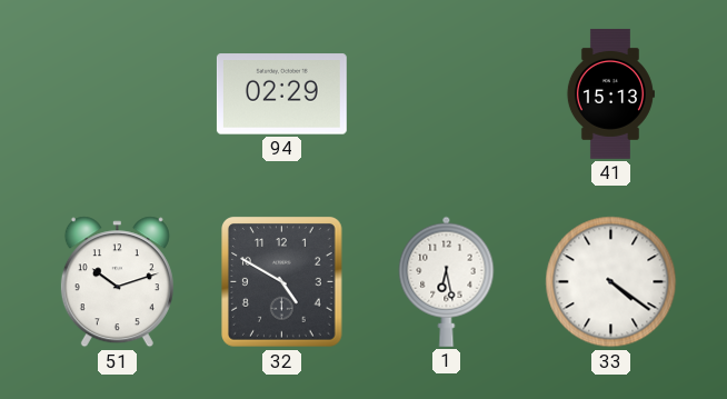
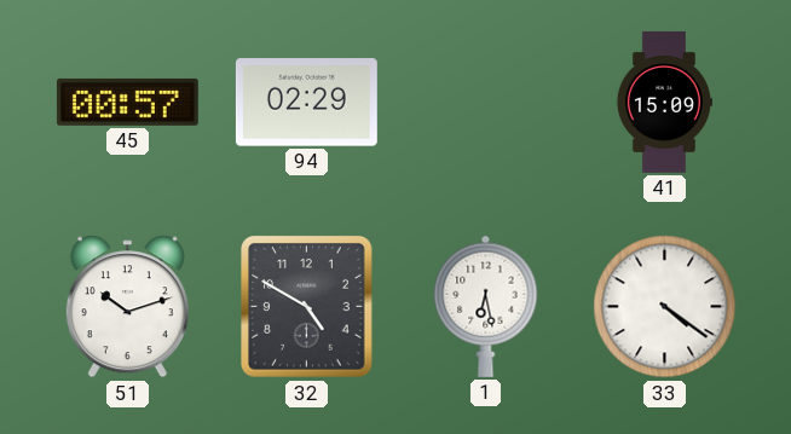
45: none -> 00:57
41: 15:13 -> 15:09
